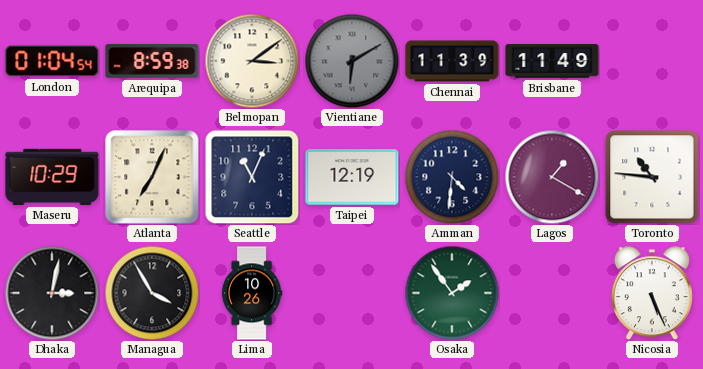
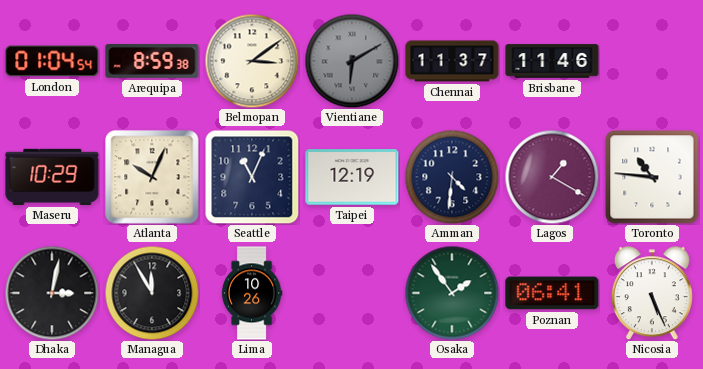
Chennai: 11:39 -> 11:37
Brisbane: 11:49 -> 11:46
Atlanta: 7:04 -> 10:04
Managua: 3:55 -> 11:55
Poznan: none -> 06:41
